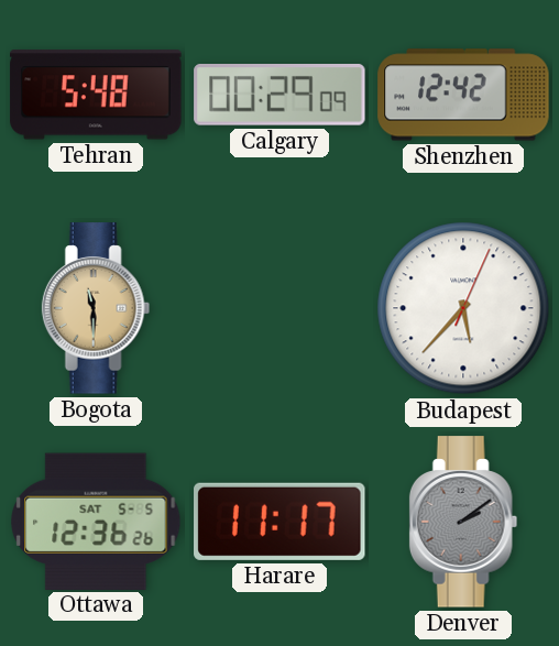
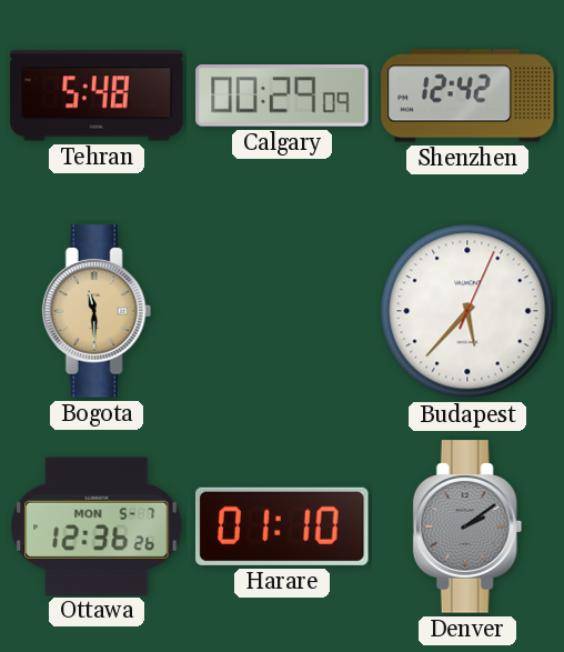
Ottawa date: SAT 5-5 -> MON 5-7
Harare: 11:17 -> 01:10
